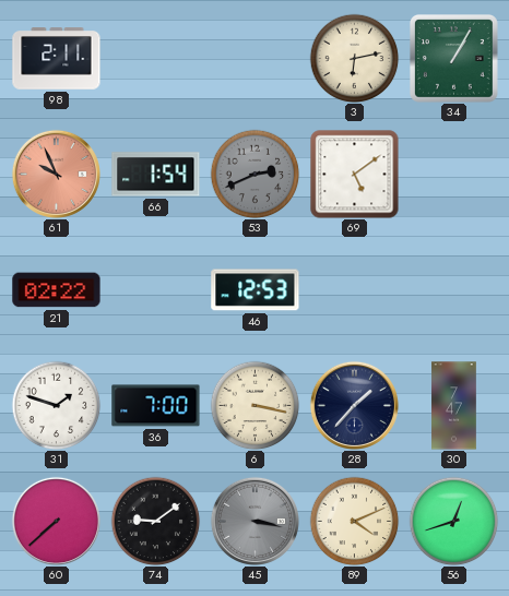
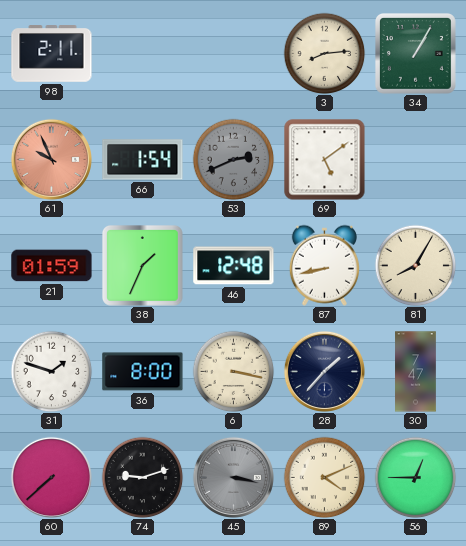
3: 6:13 -> 8:14
21: 02:22 -> 01:59
38: none -> 1:34
46: 12:53 -> 12:48
87: none -> 8:43
81: none -> 8:05
36: 7:00 -> 8:00
74: 9:09 -> 9:12
56: 12:42 -> 12:45
